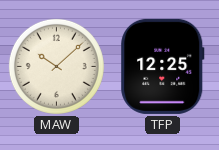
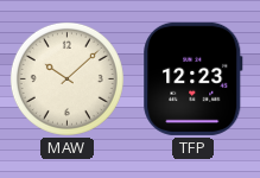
TFP: 12:25 -> 12:23
